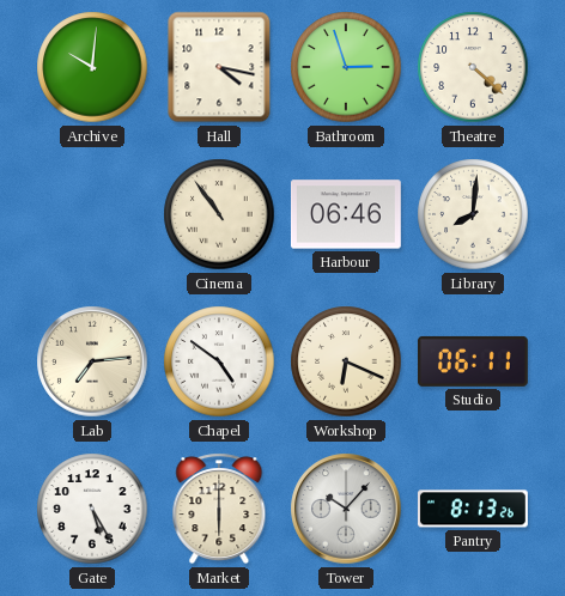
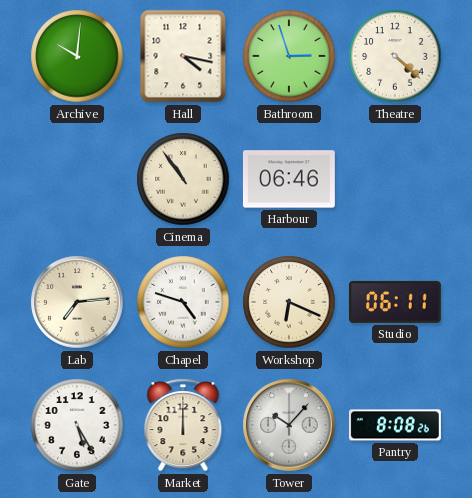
Library: 8:01 -> none
Chapel: 4:51 -> 4:48
Market: 6:00 -> 12:00
Pantry: 8:13 -> 8:08
